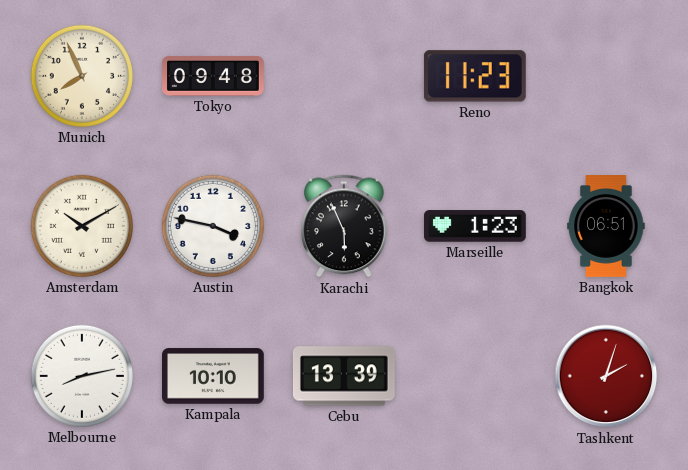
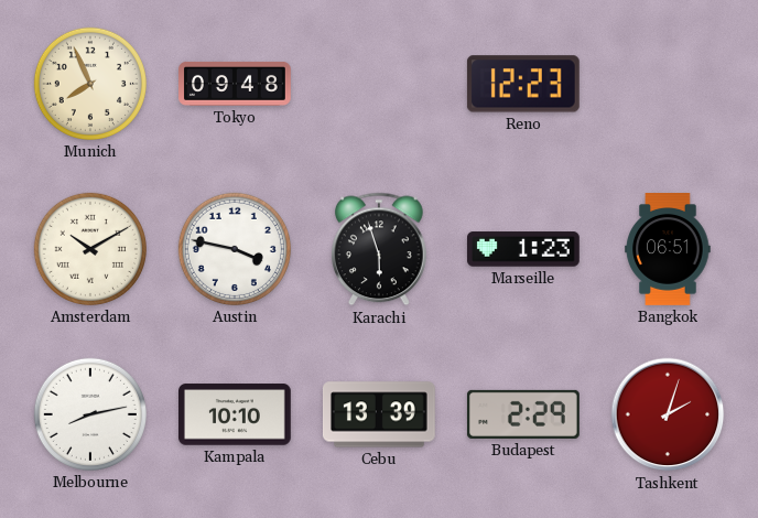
Reno: 11:23 -> 12:23
Karachi: 5:56 -> 5:57
Budapest: none -> 2:29
